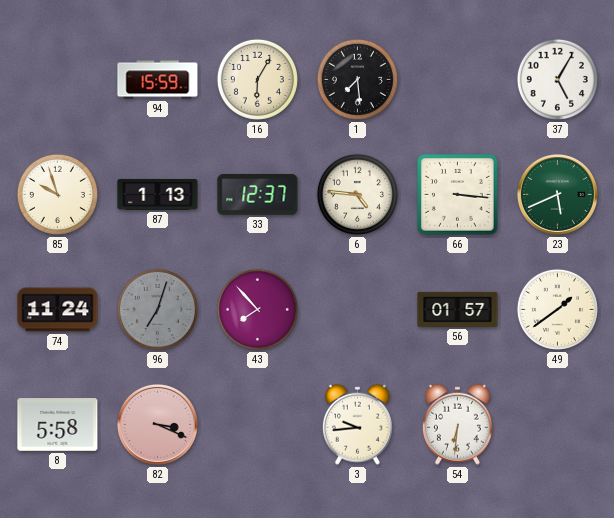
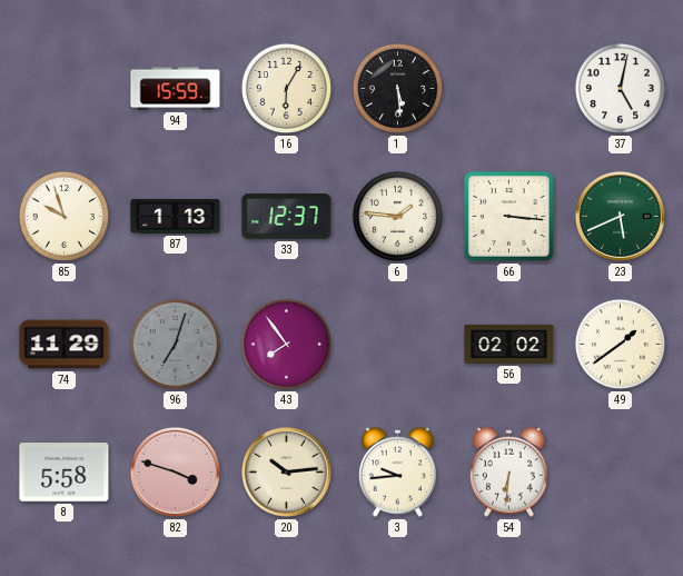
1: 7:29 -> 5:29
37: 5:05 -> 5:02
6: 4:46 -> 1:46
74: 11:24 -> 11:29
43: 7:53 -> 7:54
56: 01:57 -> 02:02
82: 3:19 -> 3:48
20: none -> 10:14
